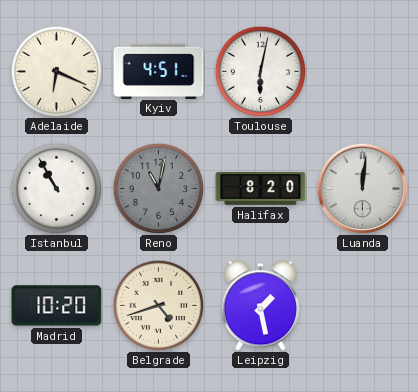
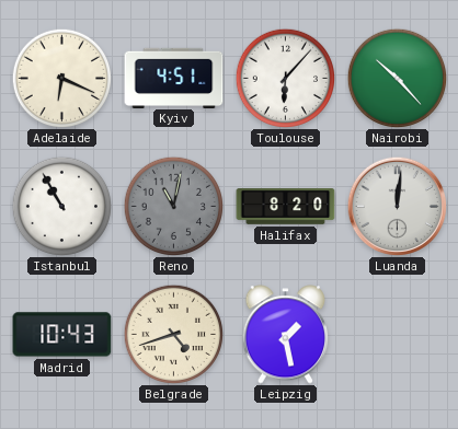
Toulouse: 6:02 -> 6:07
Nairobi: none -> 10:23
Madrid: 10:20 -> 10:43
